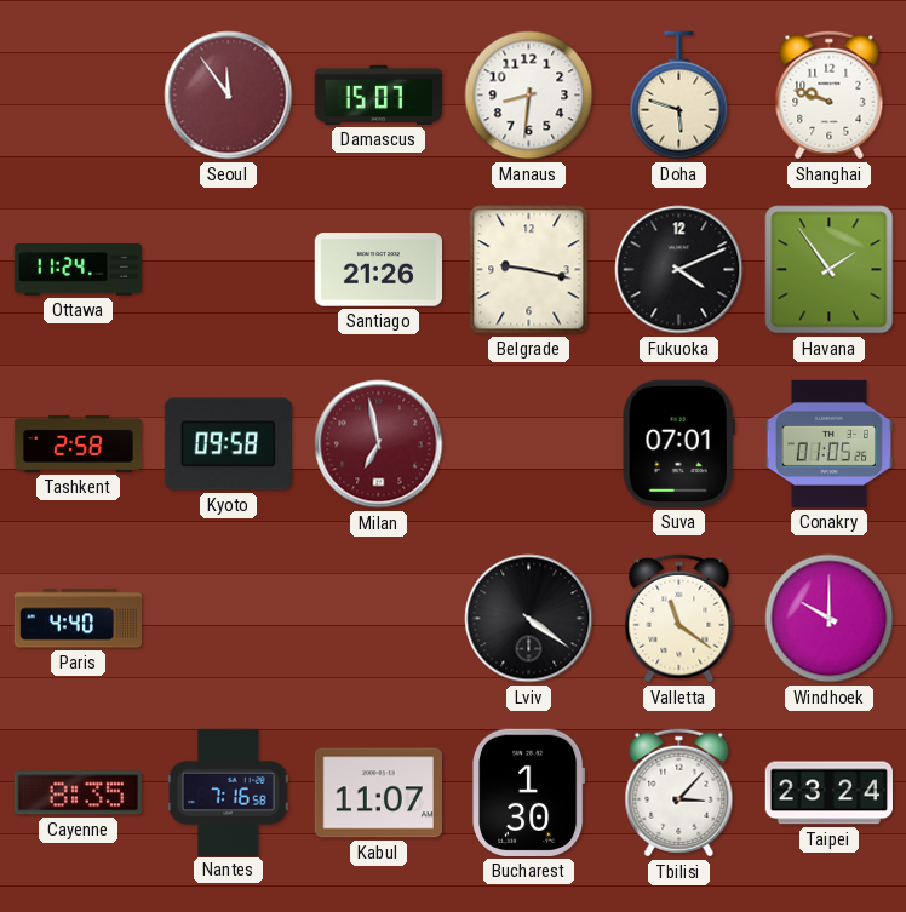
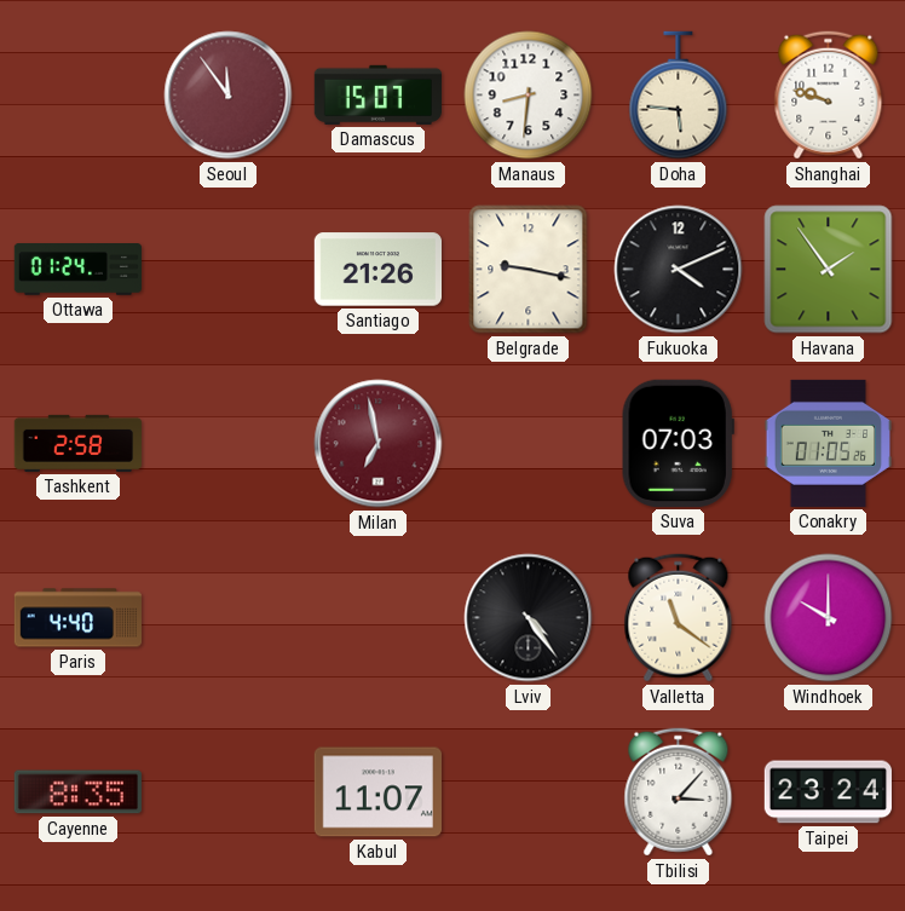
Doha: 5:48 -> 5:46
Ottawa: 11:24 -> 01:24
Kyoto: 09:58 -> none
Suva: 07:01 -> 07:03
Lviv: 4:21 -> 4:24
Nantes: 7:16 -> none
Bucharest: 1:30 -> none
